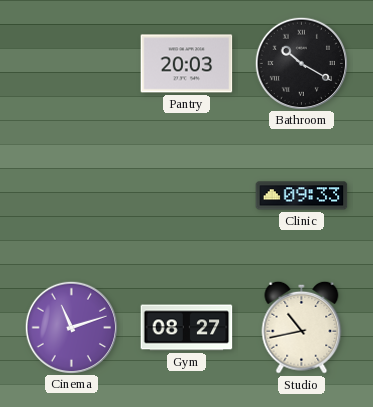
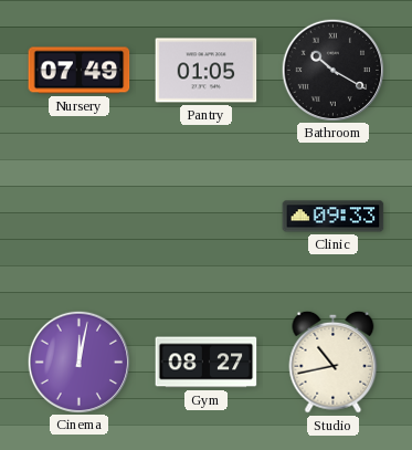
Nursery: none -> 07:49
Pantry: 20:03 -> 01:05
Cinema: 11:12 -> 12:02
